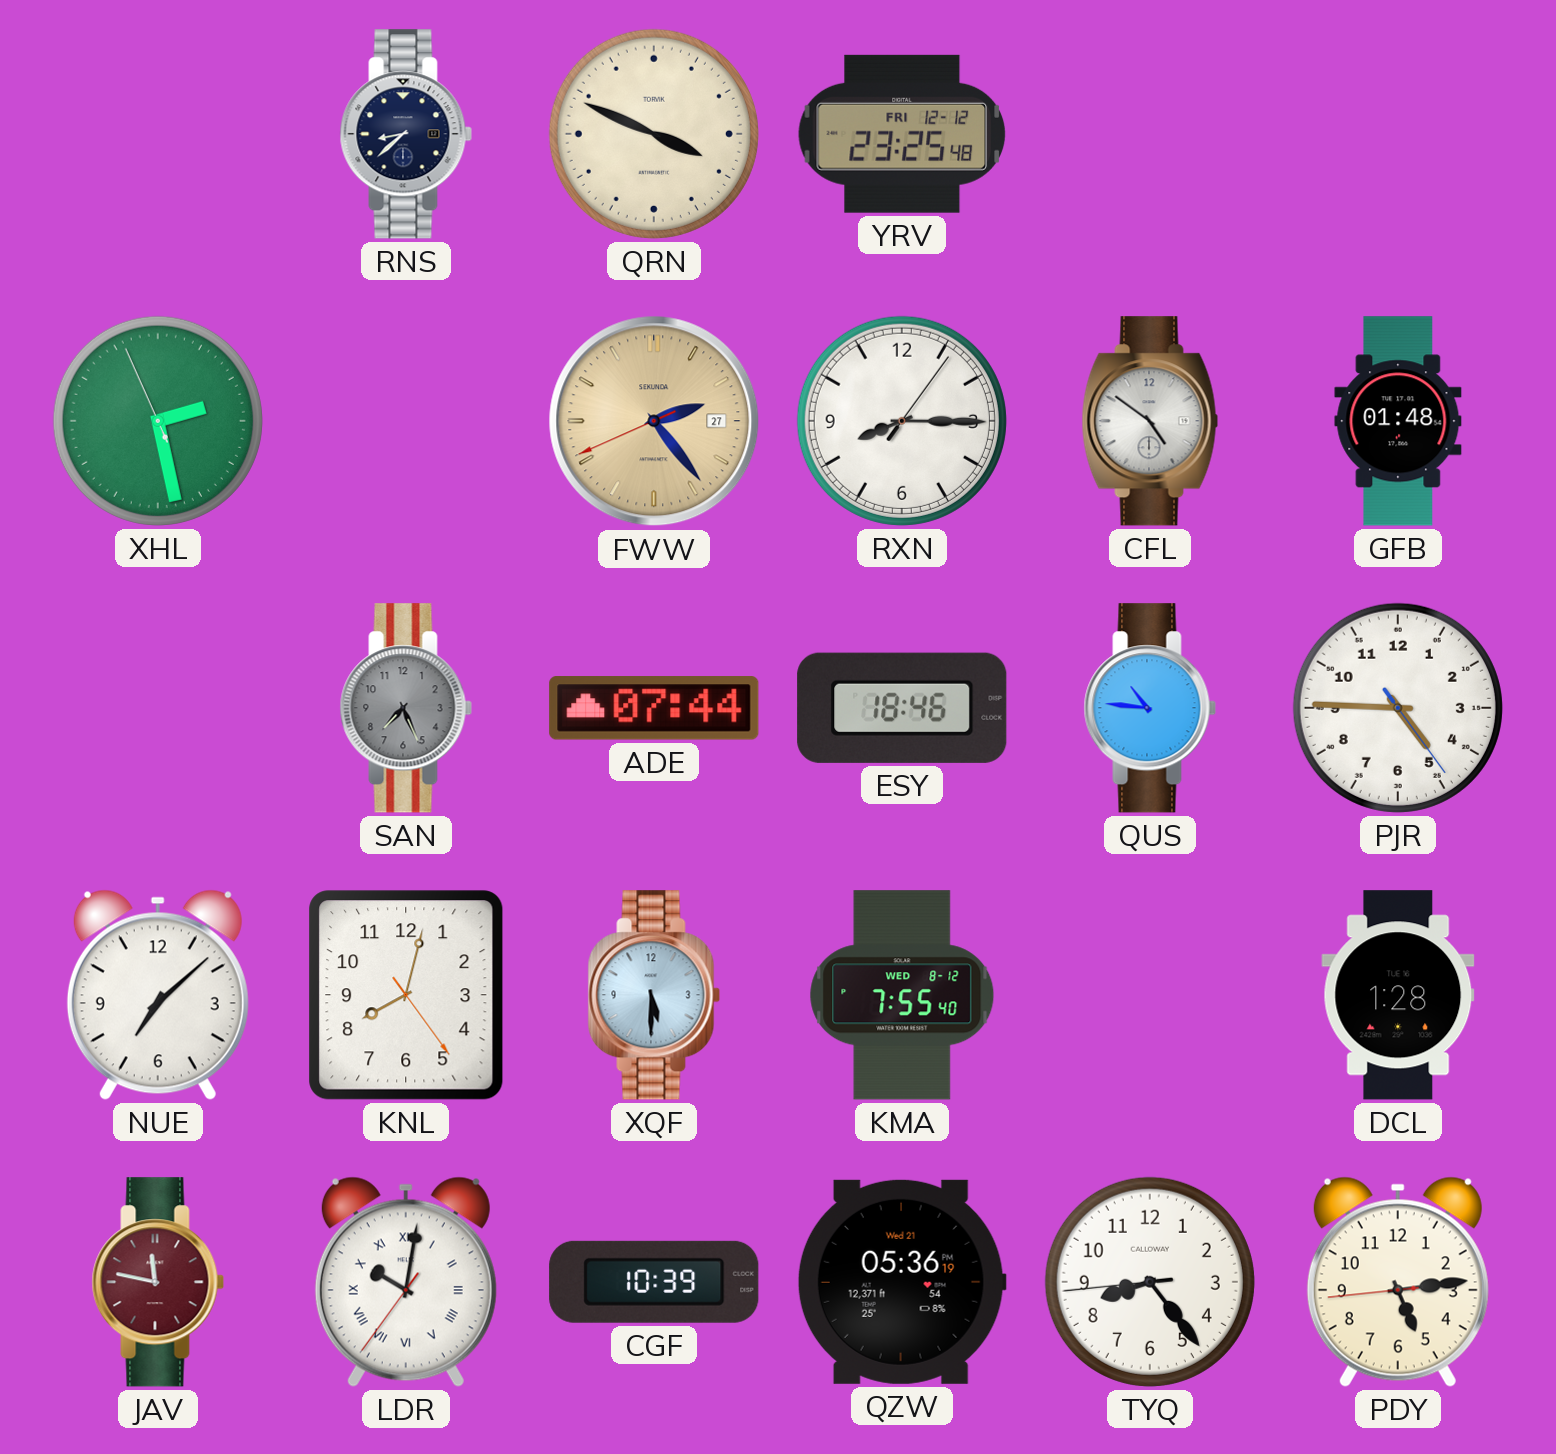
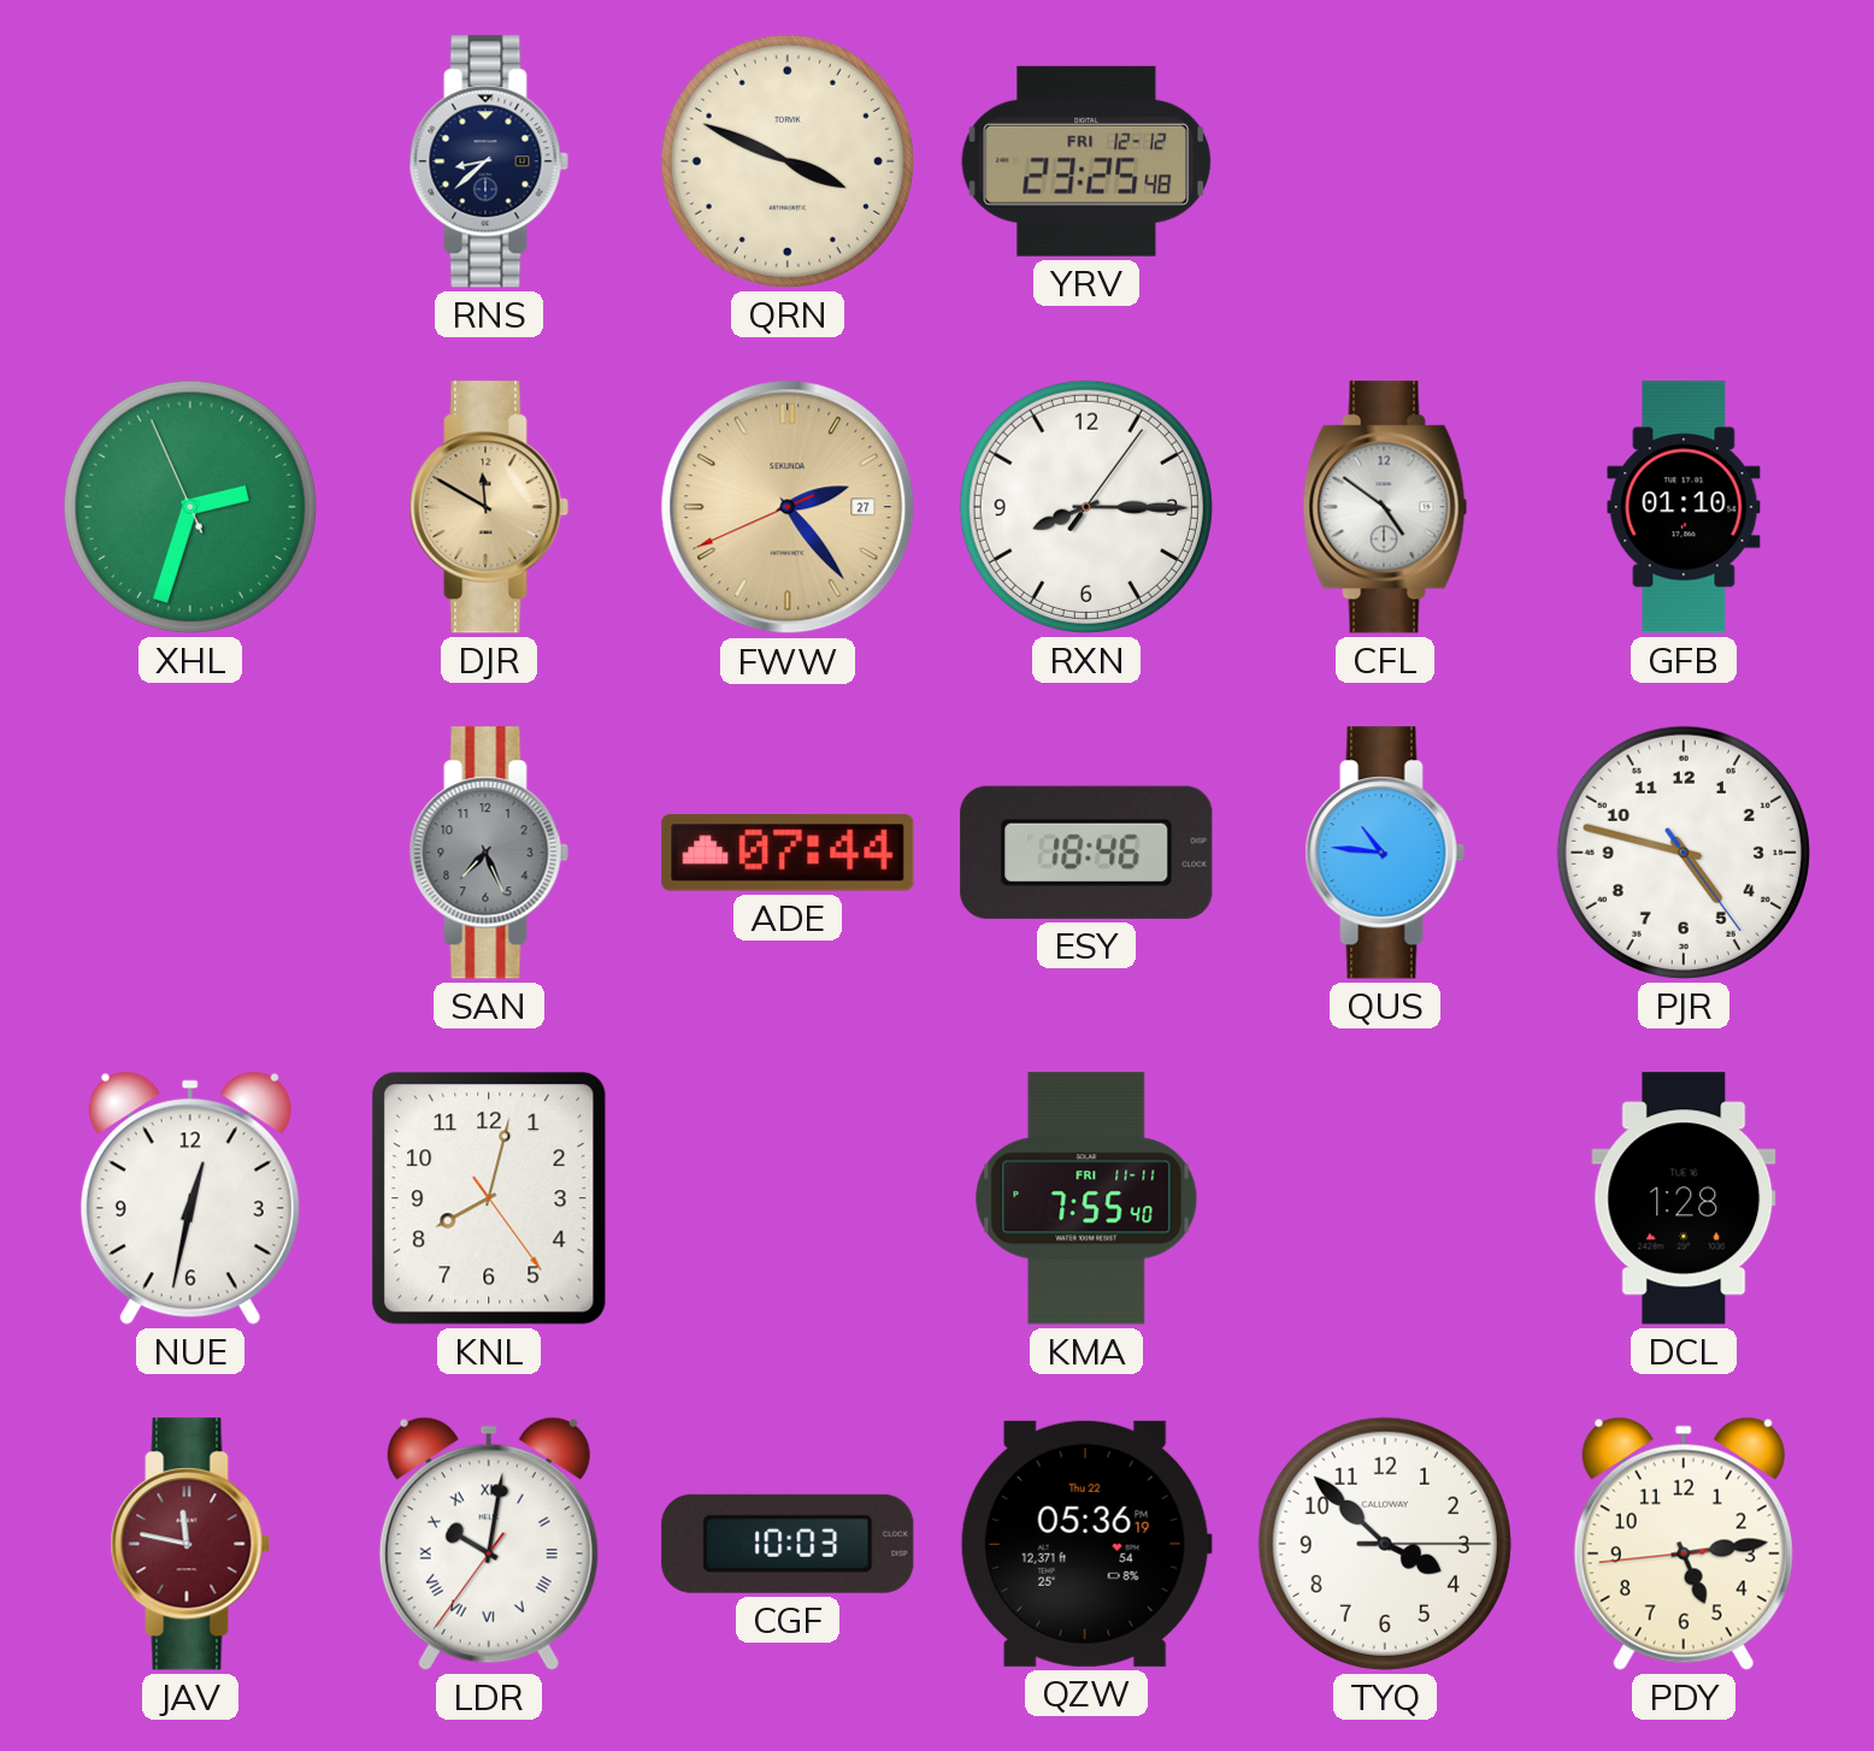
XHL: 2:27 -> 2:32
DJR: none -> 11:50
GFB: 01:48 -> 01:10
PJR: 4:45 -> 4:47
NUE: 7:08 -> 12:32
XQF: 5:30 -> none
KMA date: WED 8-12 -> FRI 11-11
CGF: 10:39 -> 10:03
QZW date: Wed 21 -> Thu 22
TYQ: 8:23 -> 3:52
